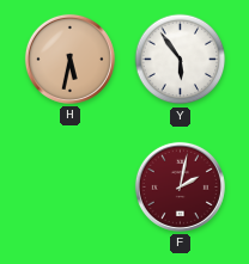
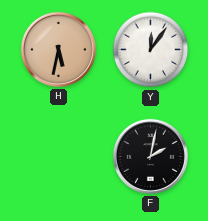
Y: 5:54 -> 12:06
F dial: burgundy -> black
